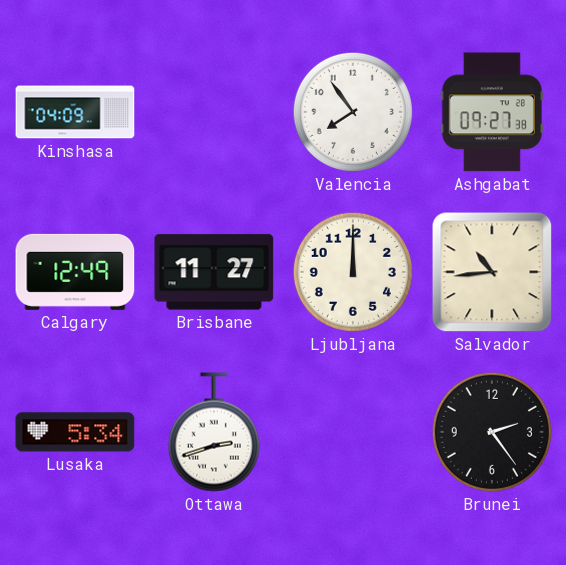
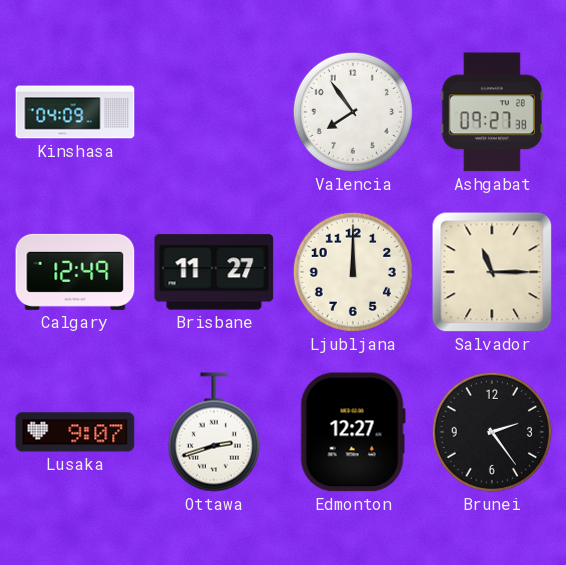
Salvador: 10:44 -> 11:15
Lusaka: 5:34 -> 9:07
Edmonton: none -> 12:27
